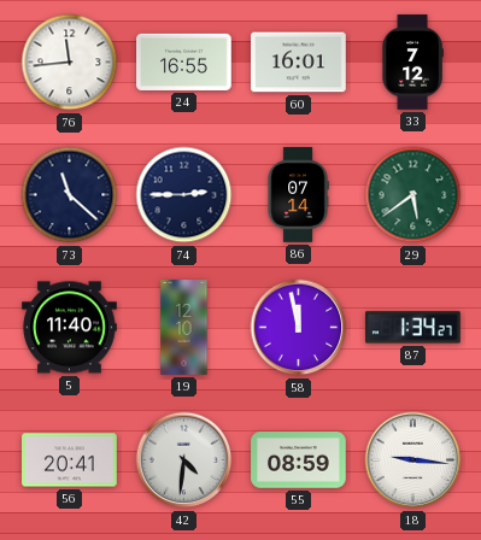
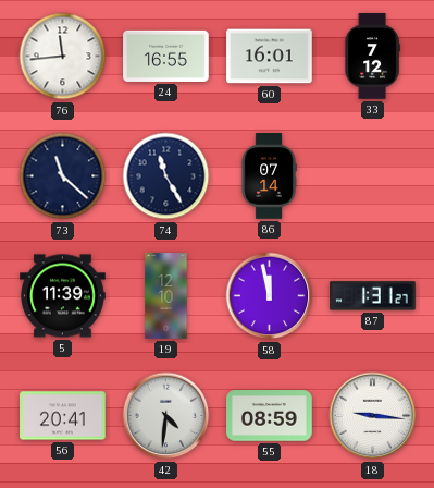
74: 2:45 -> 11:25
29: 5:39 -> none
5: 11:40 -> 11:39
87: 1:34 -> 1:31
